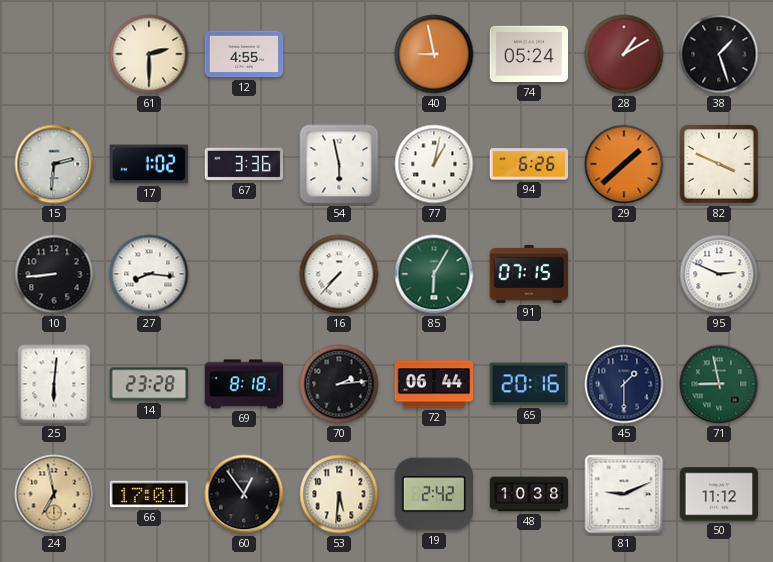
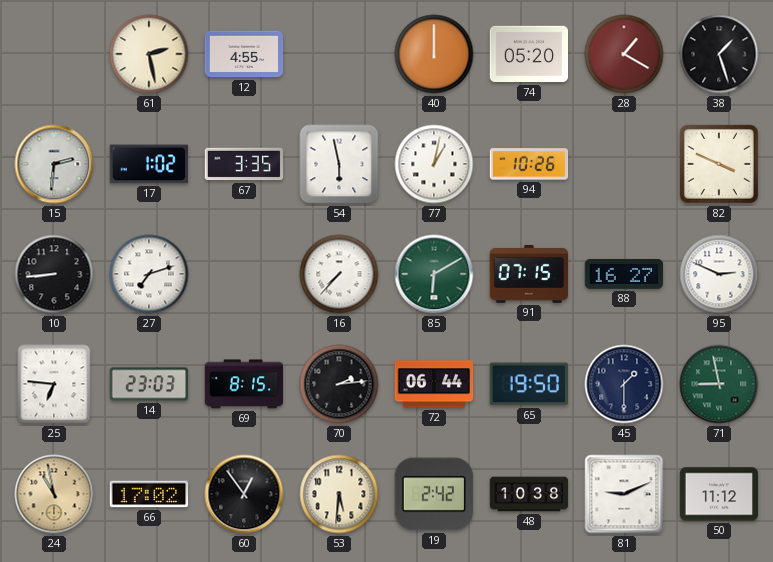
61: 2:30 -> 2:28
40: 8:58 -> 12:00
74: 05:24 -> 05:20
28: 1:10 -> 1:20
67: 3:36 -> 3:35
94: 6:26 -> 10:26
29: 1:38 -> none
27: 8:16 -> 7:12
85: 6:05 -> 6:10
88: none -> 16:27
25: 6:01 -> 6:46
14: 23:28 -> 23:03
69: 8:18 -> 8:15
65: 20:16 -> 19:50
24: 6:58 -> 10:58
66: 17:01 -> 17:02
